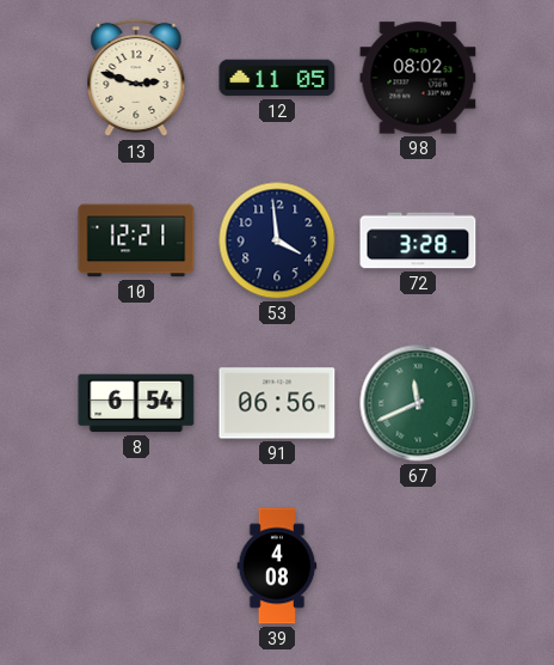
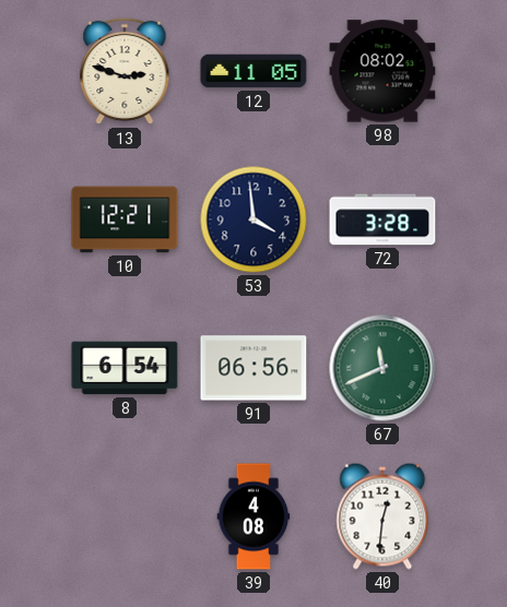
40: none -> 12:31
